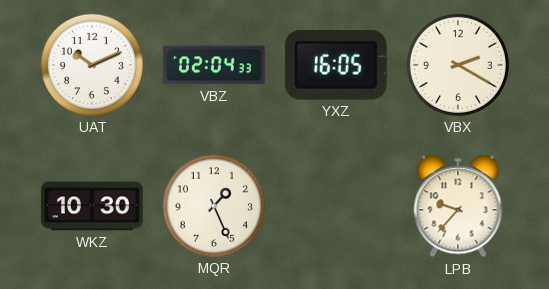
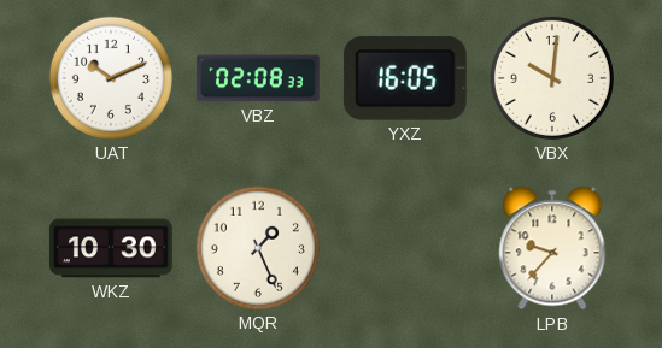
VBZ: 02:04 -> 02:08
VBX: 2:20 -> 10:01
